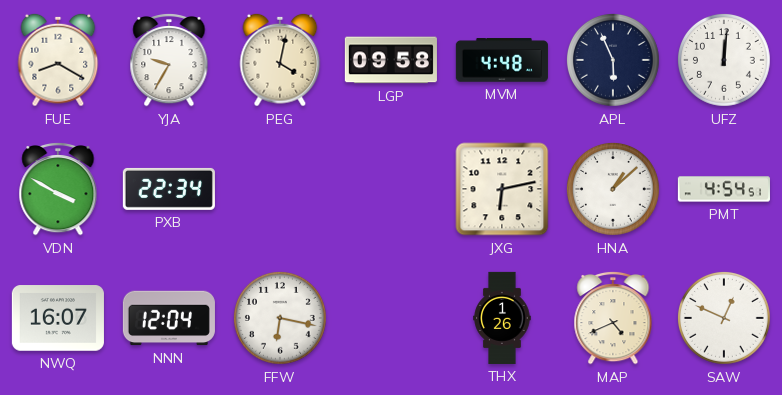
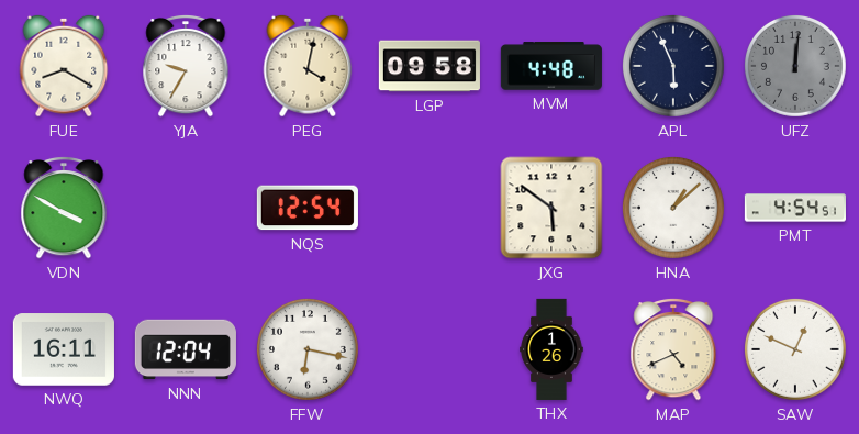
UFZ dial: white -> grey
PXB: 22:34 -> none
NQS: none -> 12:54
JXG: 6:13 -> 5:51
NWQ: 16:07 -> 16:11
